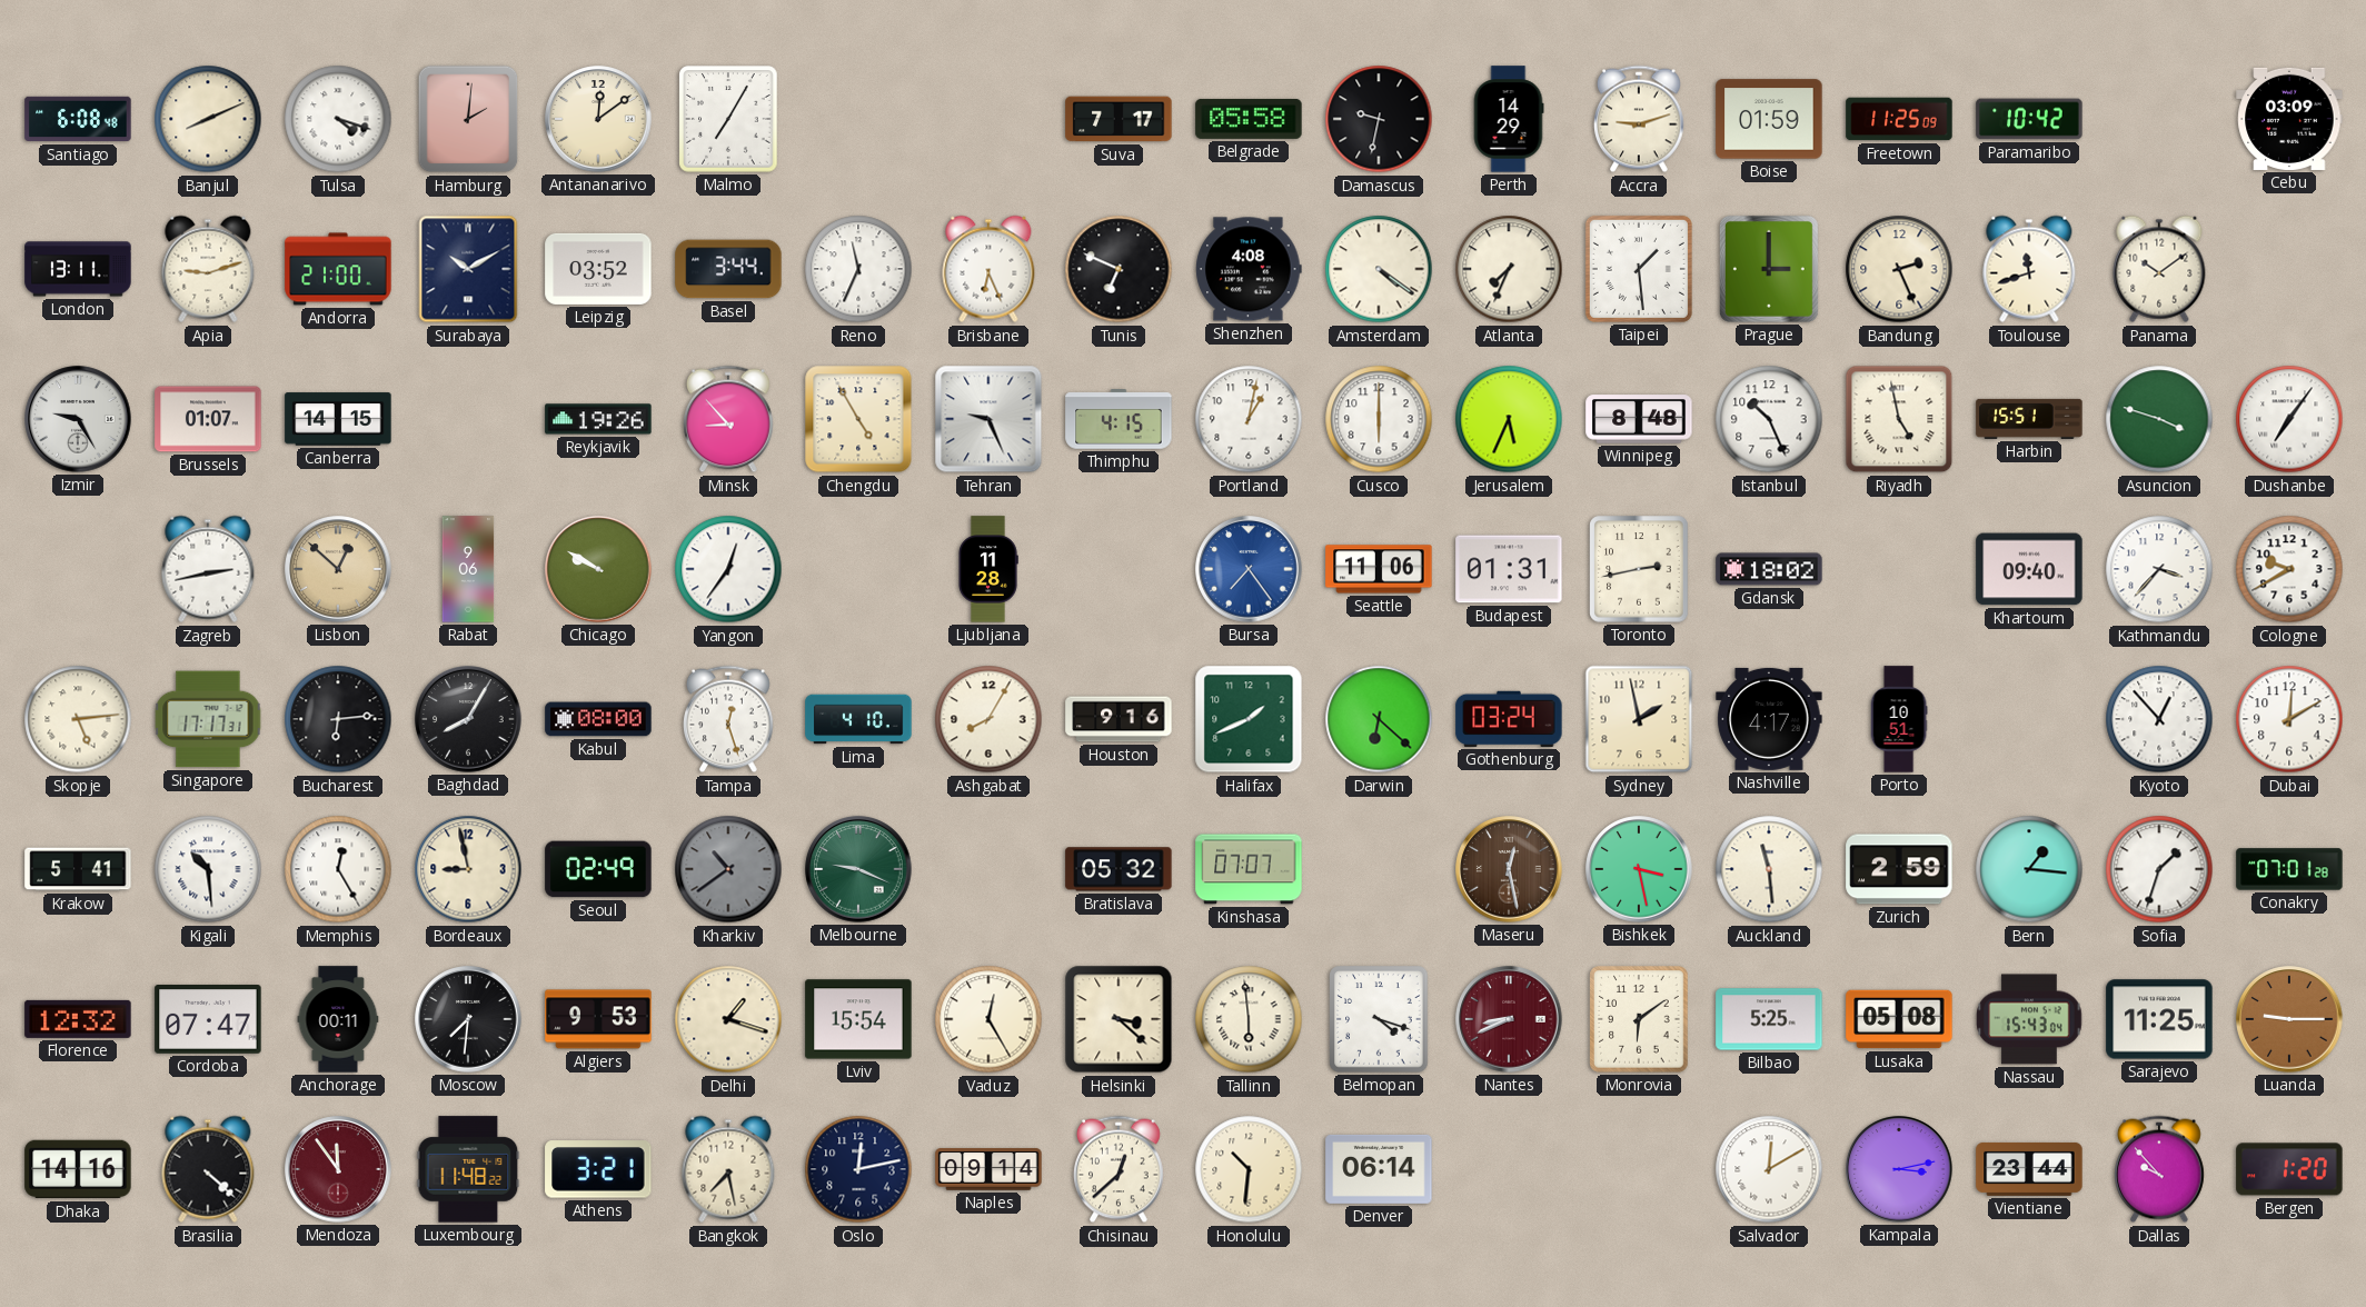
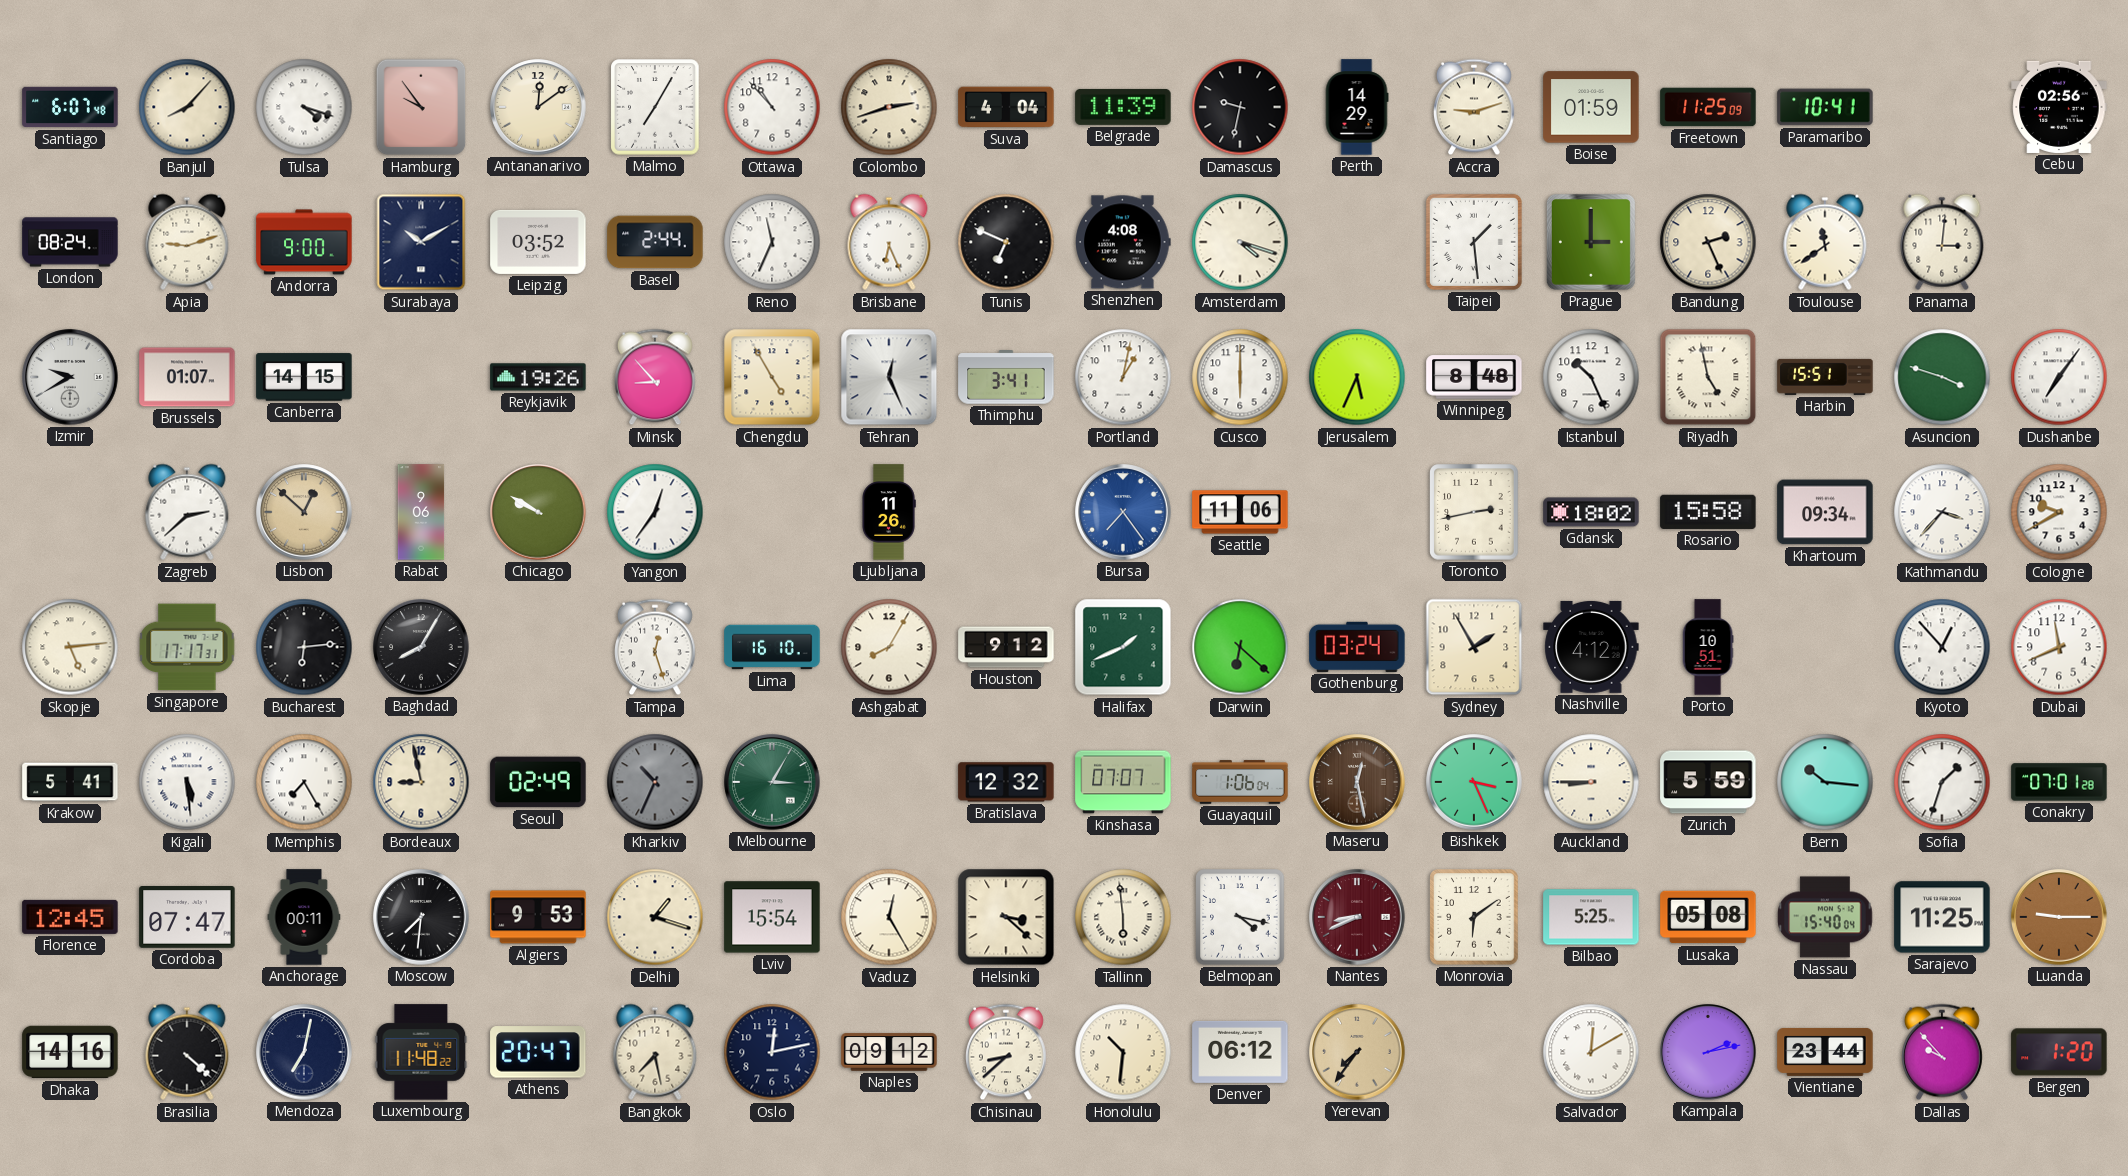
Santiago: 6:08 -> 6:07
Banjul: 8:11 -> 8:07
Hamburg: 2:01 -> 9:54
Ottawa: none -> 10:53
Colombo: none -> 2:42
Suva: 7:17 -> 4:04
Belgrade: 05:58 -> 11:39
Paramaribo: 10:42 -> 10:41
Cebu: 03:09 -> 02:56
London: 13:11 -> 08:24
Andorra: 21:00 -> 9:00
Basel: 3:44 -> 2:44
Amsterdam: 4:21 -> 4:18
Atlanta: 7:34 -> none
Toulouse: 11:42 -> 11:39
Panama: 10:09 -> 3:01
Izmir: 9:25 -> 9:40
Tehran: 9:26 -> 12:26
Thimphu: 4:15 -> 3:41
Zagreb: 2:43 -> 2:38
Ljubljana: 11:28 -> 11:26
Budapest: 01:31 -> none
Rosario: none -> 15:58
Khartoum: 09:40 -> 09:34
Kabul: 08:00 -> none
Lima: 4:10 -> 16:10
Houston: 9:16 -> 9:12
Sydney: 1:58 -> 1:55
Nashville: 4:17 -> 4:12
Dubai: 12:10 -> 11:41
Kigali: 10:29 -> 5:29
Memphis: 12:25 -> 7:25
Kharkiv: 10:39 -> 10:34
Melbourne: 9:19 -> 3:05
Bratislava: 05:32 -> 12:32
Guayaquil: none -> 1:06
Bishkek: 3:28 -> 3:26
Auckland: 11:29 -> 8:45
Zurich: 2:59 -> 5:59
Bern: 1:16 -> 10:16
Florence: 12:32 -> 12:45
Belmopan: 4:18 -> 4:17
Nassau: 15:43 -> 15:40
Mendoza: 11:54 -> 7:02
Mendoza dial: burgundy -> navy
Athens: 3:21 -> 20:47
Naples: 09:14 -> 09:12
Chisinau: 12:38 -> 8:38
Denver: 06:14 -> 06:12
Yerevan: none -> 7:36
Kampala: 3:13 -> 2:13
